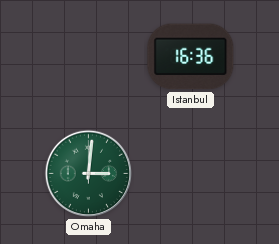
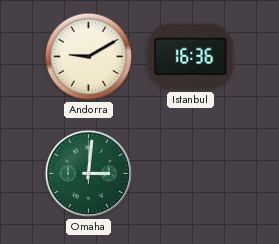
Andorra: none -> 9:10
